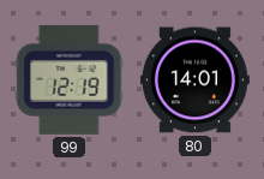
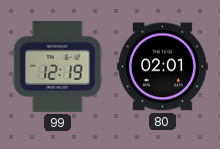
80: 14:01 -> 02:01
